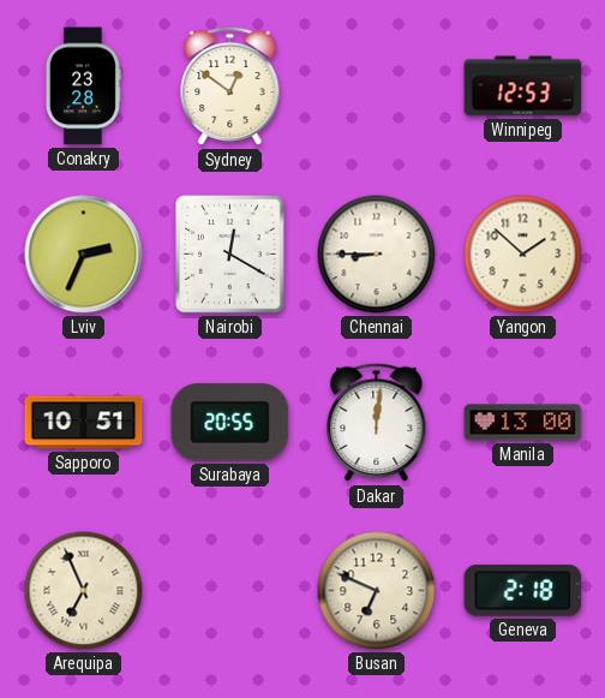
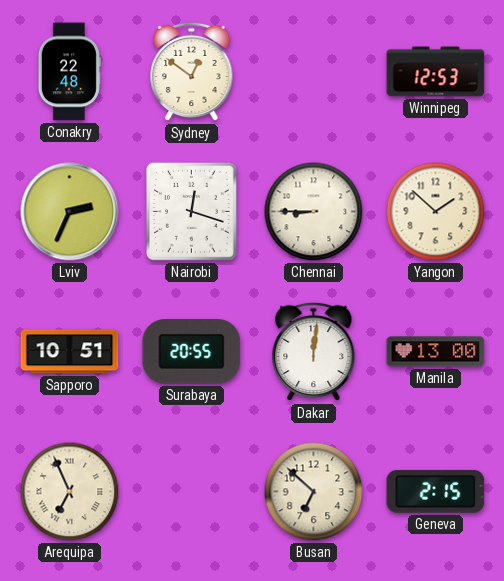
Conakry: 23:28 -> 22:48
Nairobi: 12:20 -> 12:18
Busan: 6:49 -> 6:52
Geneva: 2:18 -> 2:15
